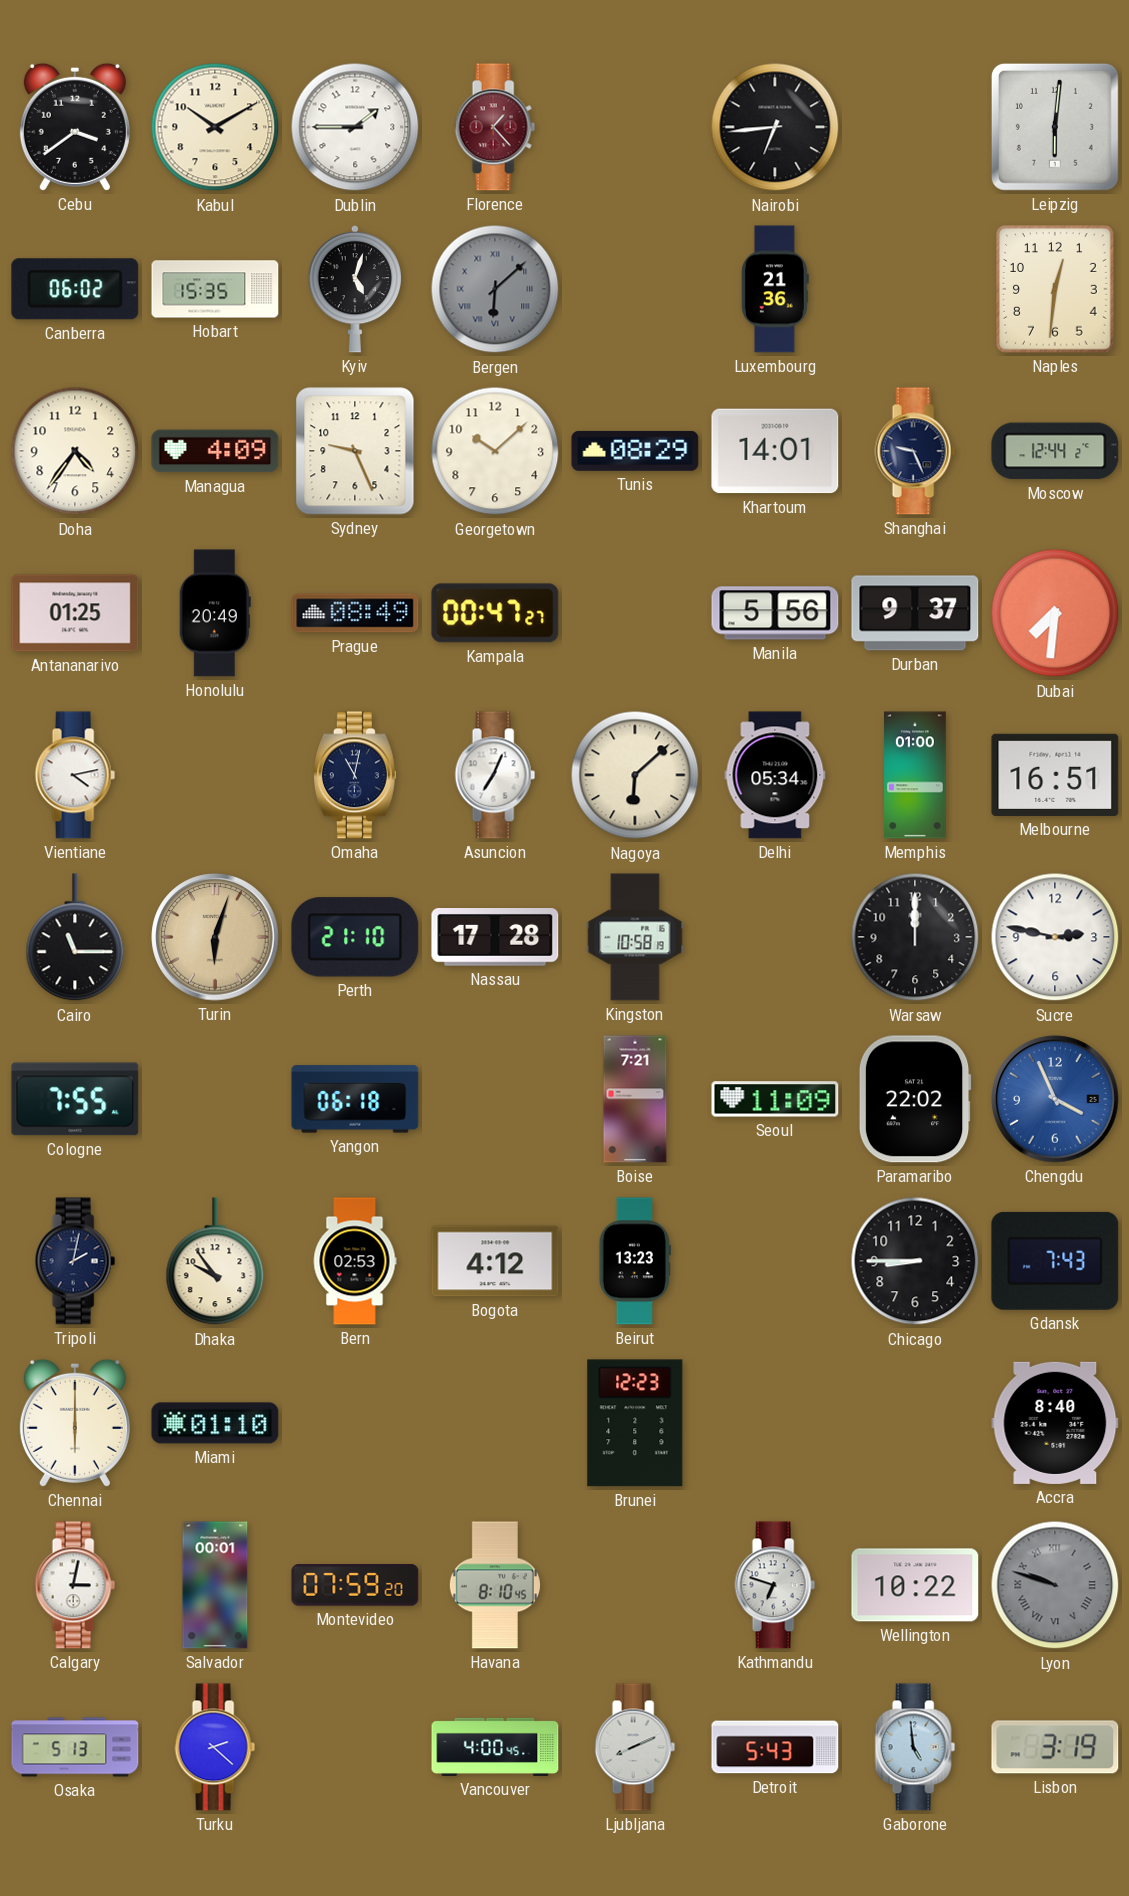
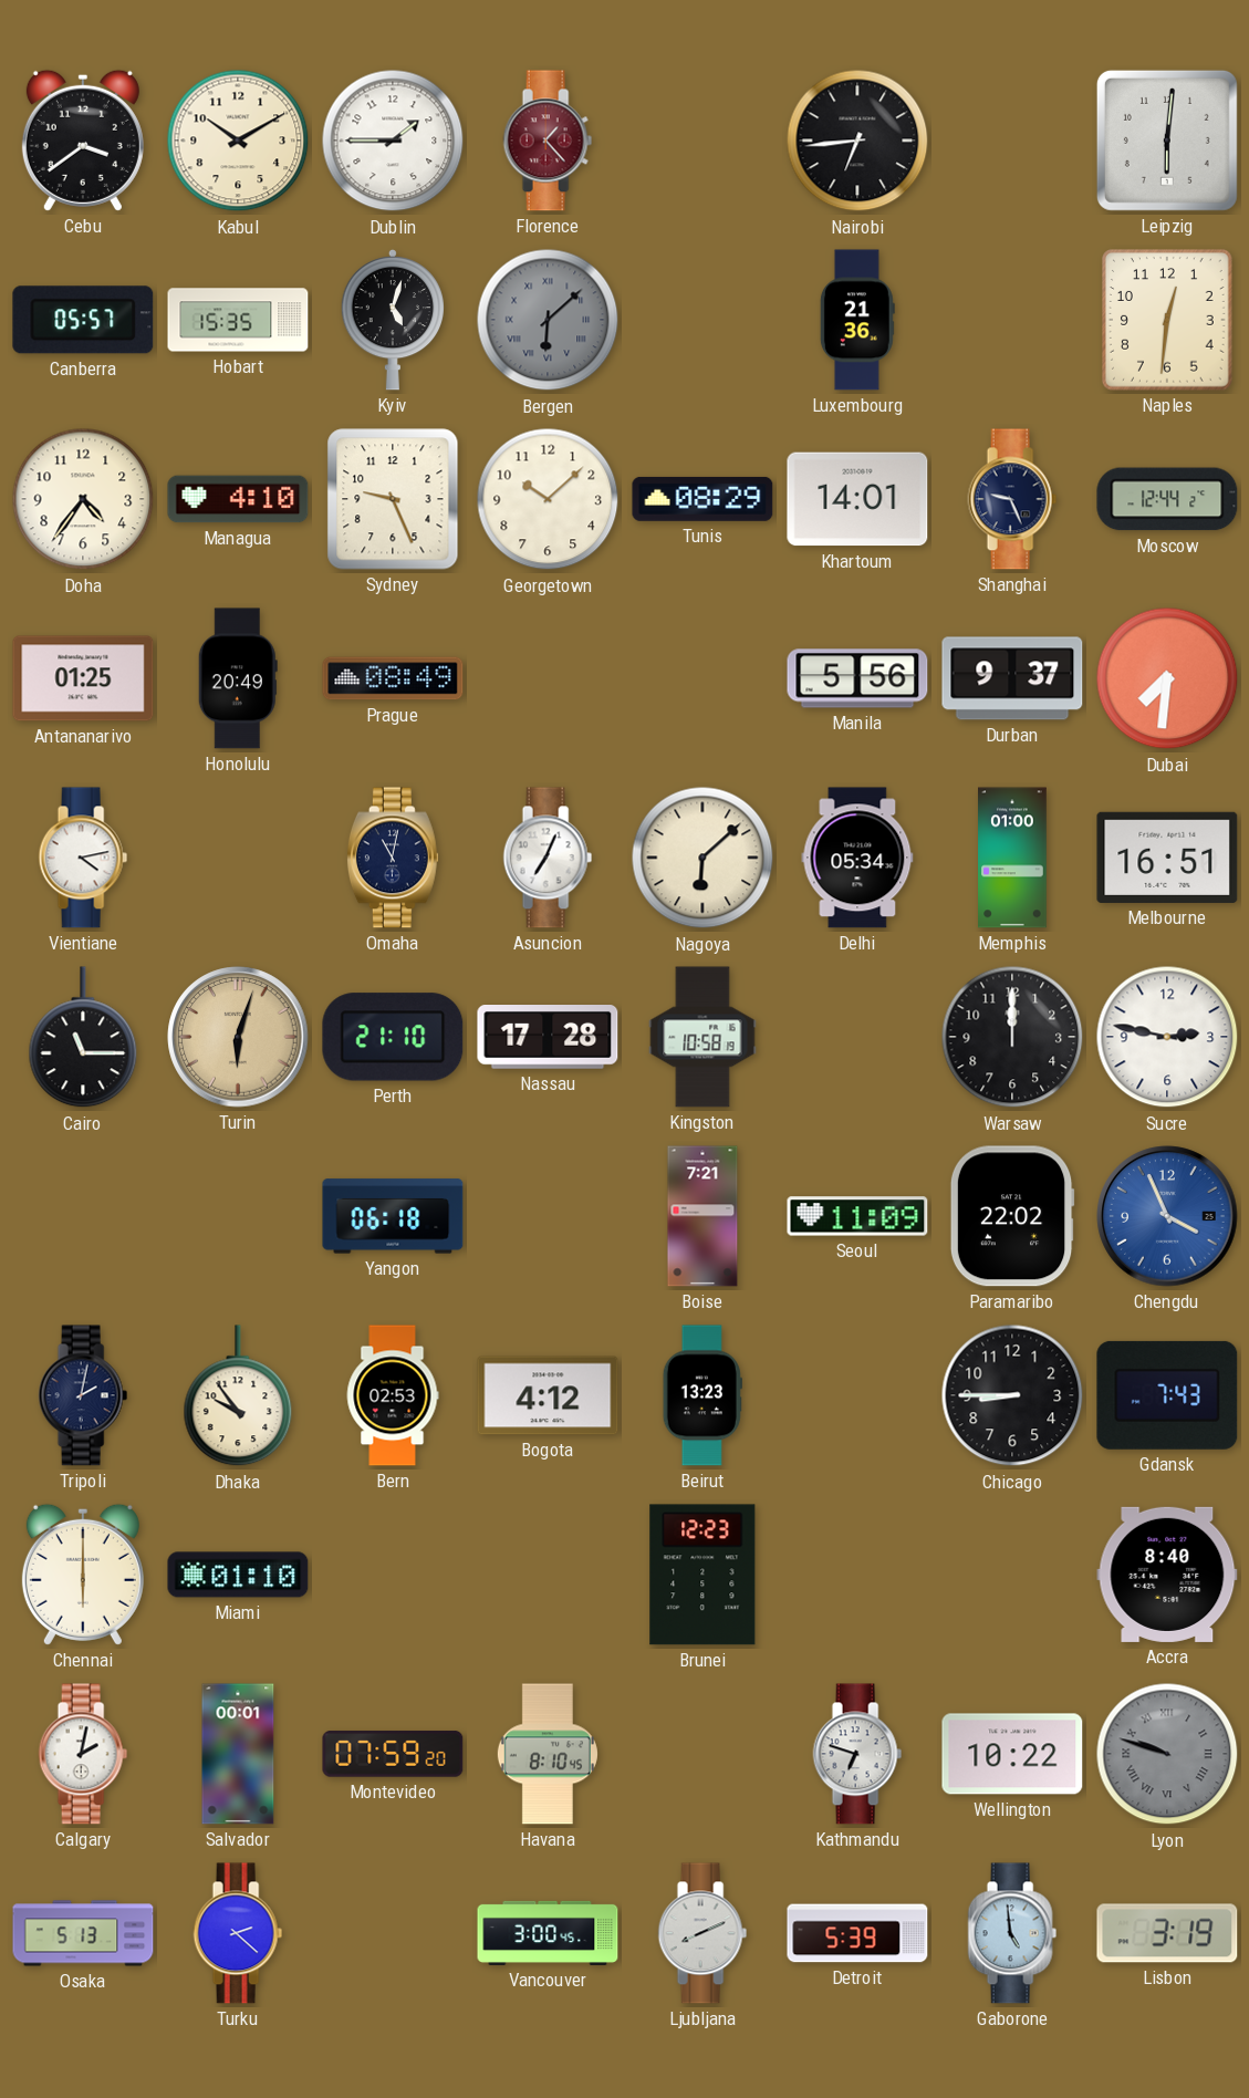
Canberra: 06:02 -> 05:57
Managua: 4:09 -> 4:10
Kampala: 00:47 -> none
Cologne: 7:55 -> none
Calgary: 3:02 -> 2:02
Vancouver: 4:00 -> 3:00
Detroit: 5:43 -> 5:39
